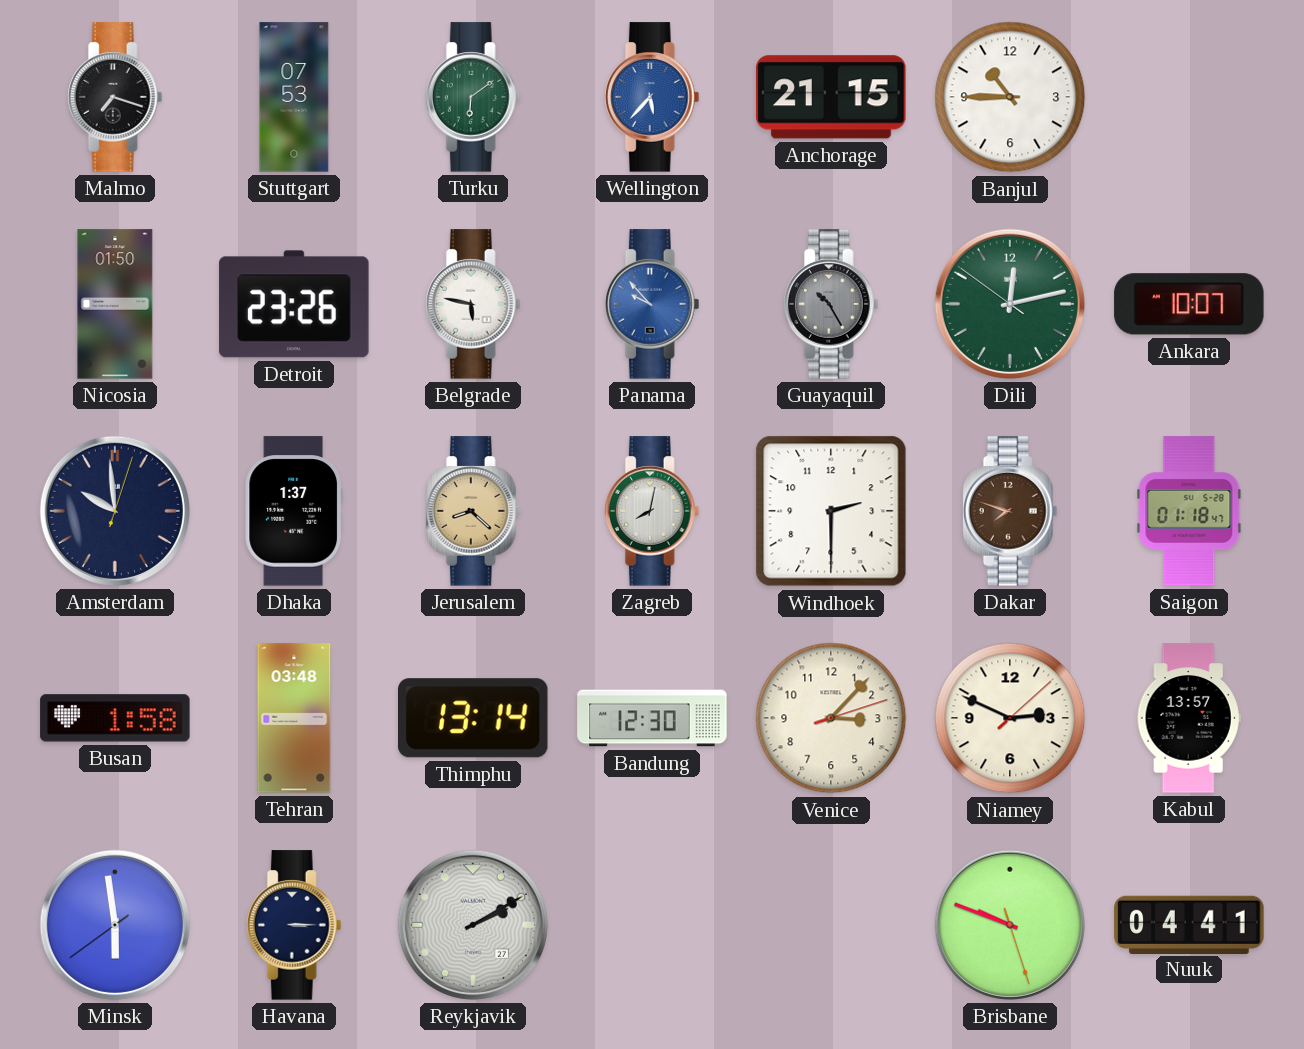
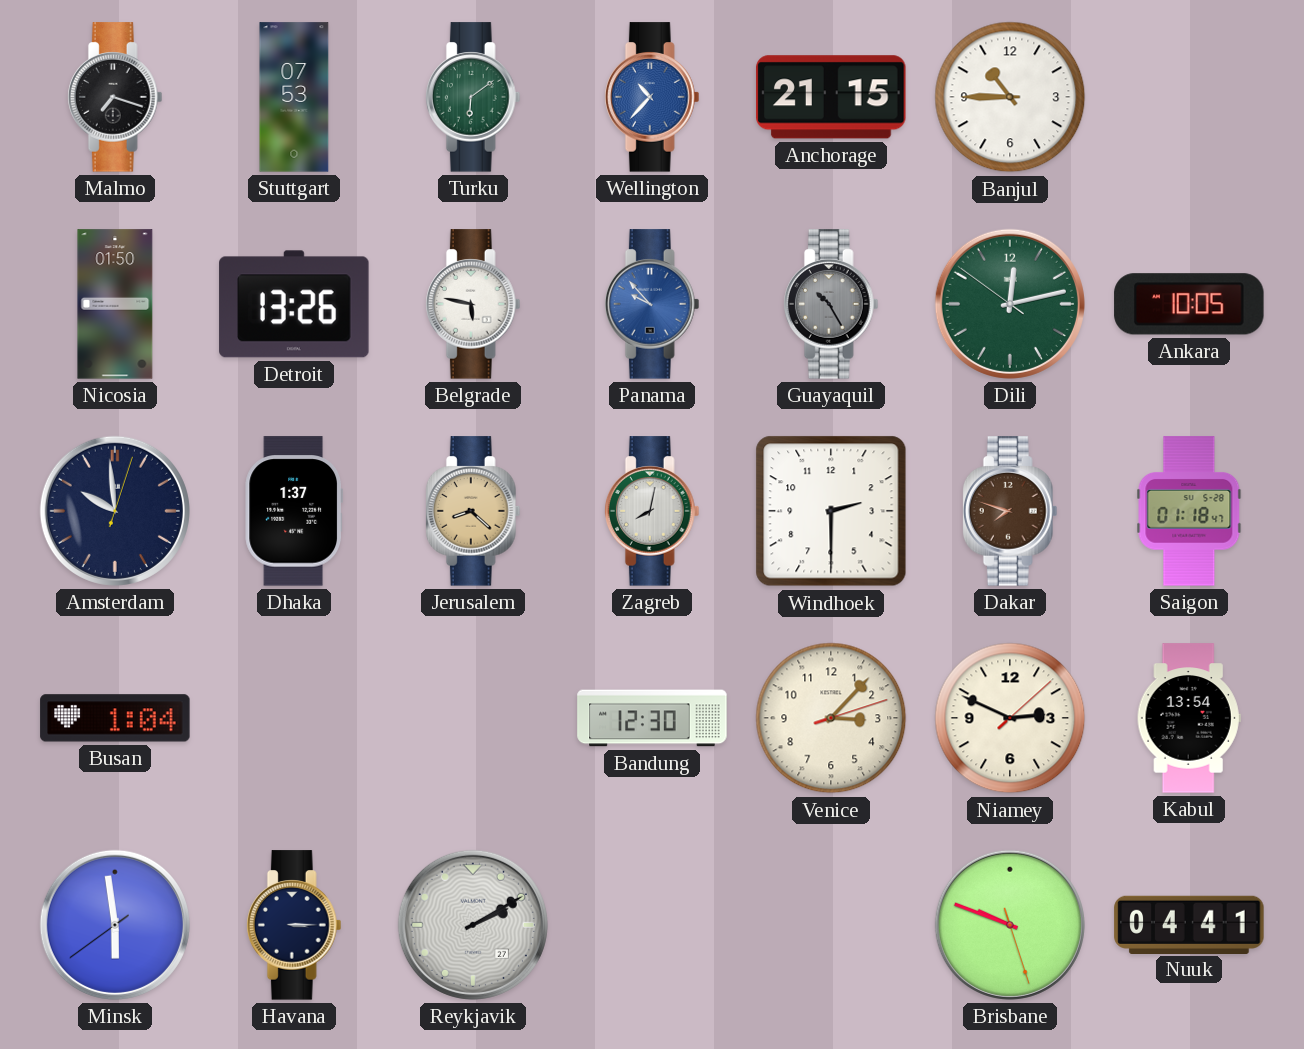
Wellington: 5:37 -> 10:37
Detroit: 23:26 -> 13:26
Ankara: 10:07 -> 10:05
Busan: 1:58 -> 1:04
Tehran: 03:48 -> none
Thimphu: 13:14 -> none
Kabul: 13:57 -> 13:54
